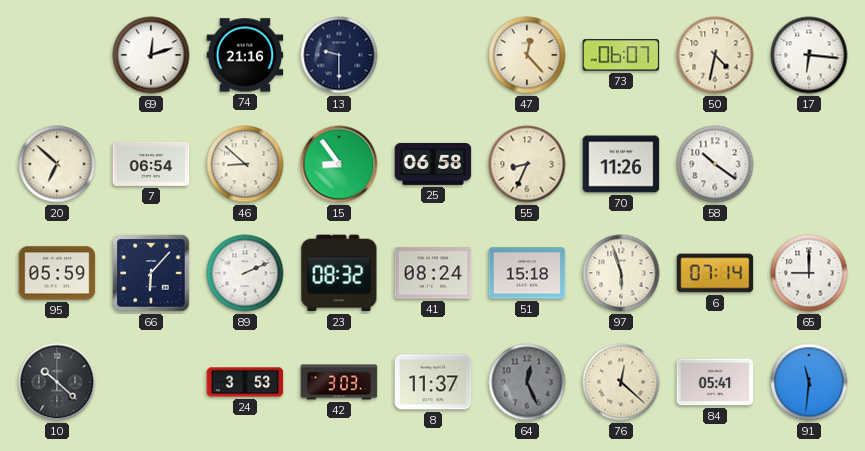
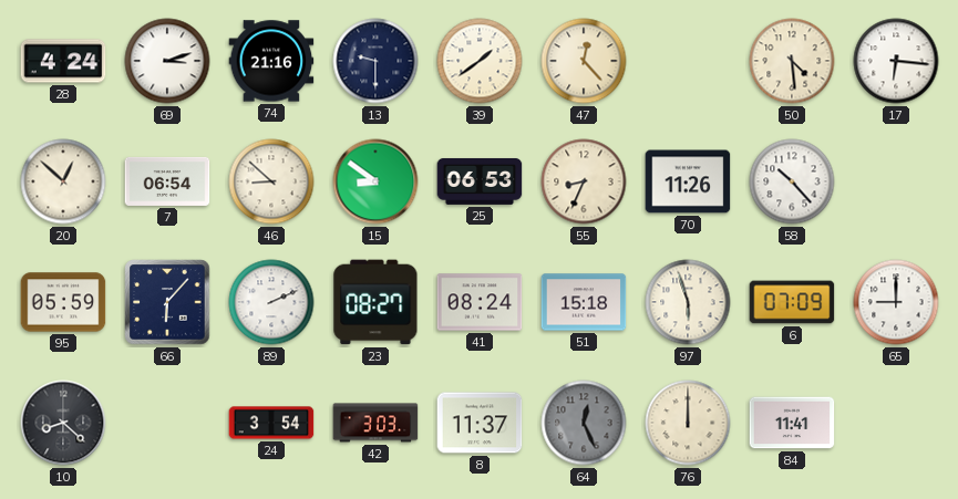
28: none -> 4:24
69: 12:12 -> 3:12
39: none -> 1:39
73: 06:07 -> none
50: 4:32 -> 4:29
20: 6:52 -> 12:52
15: 8:54 -> 8:51
25: 06:58 -> 06:53
58: 10:21 -> 10:23
23: 08:32 -> 08:27
6: 07:14 -> 07:09
10: 10:22 -> 8:22
24: 3:53 -> 3:54
76: 12:22 -> 12:00
84: 05:41 -> 11:41
91: 11:31 -> none
